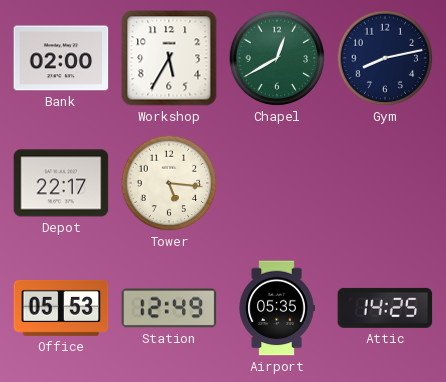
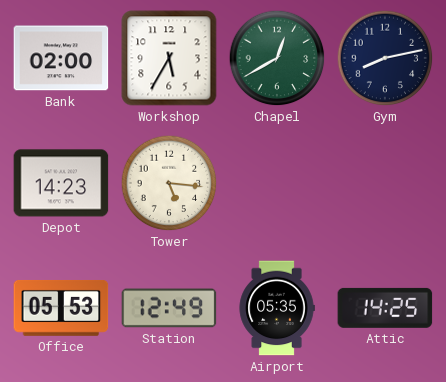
Depot: 22:17 -> 14:23
